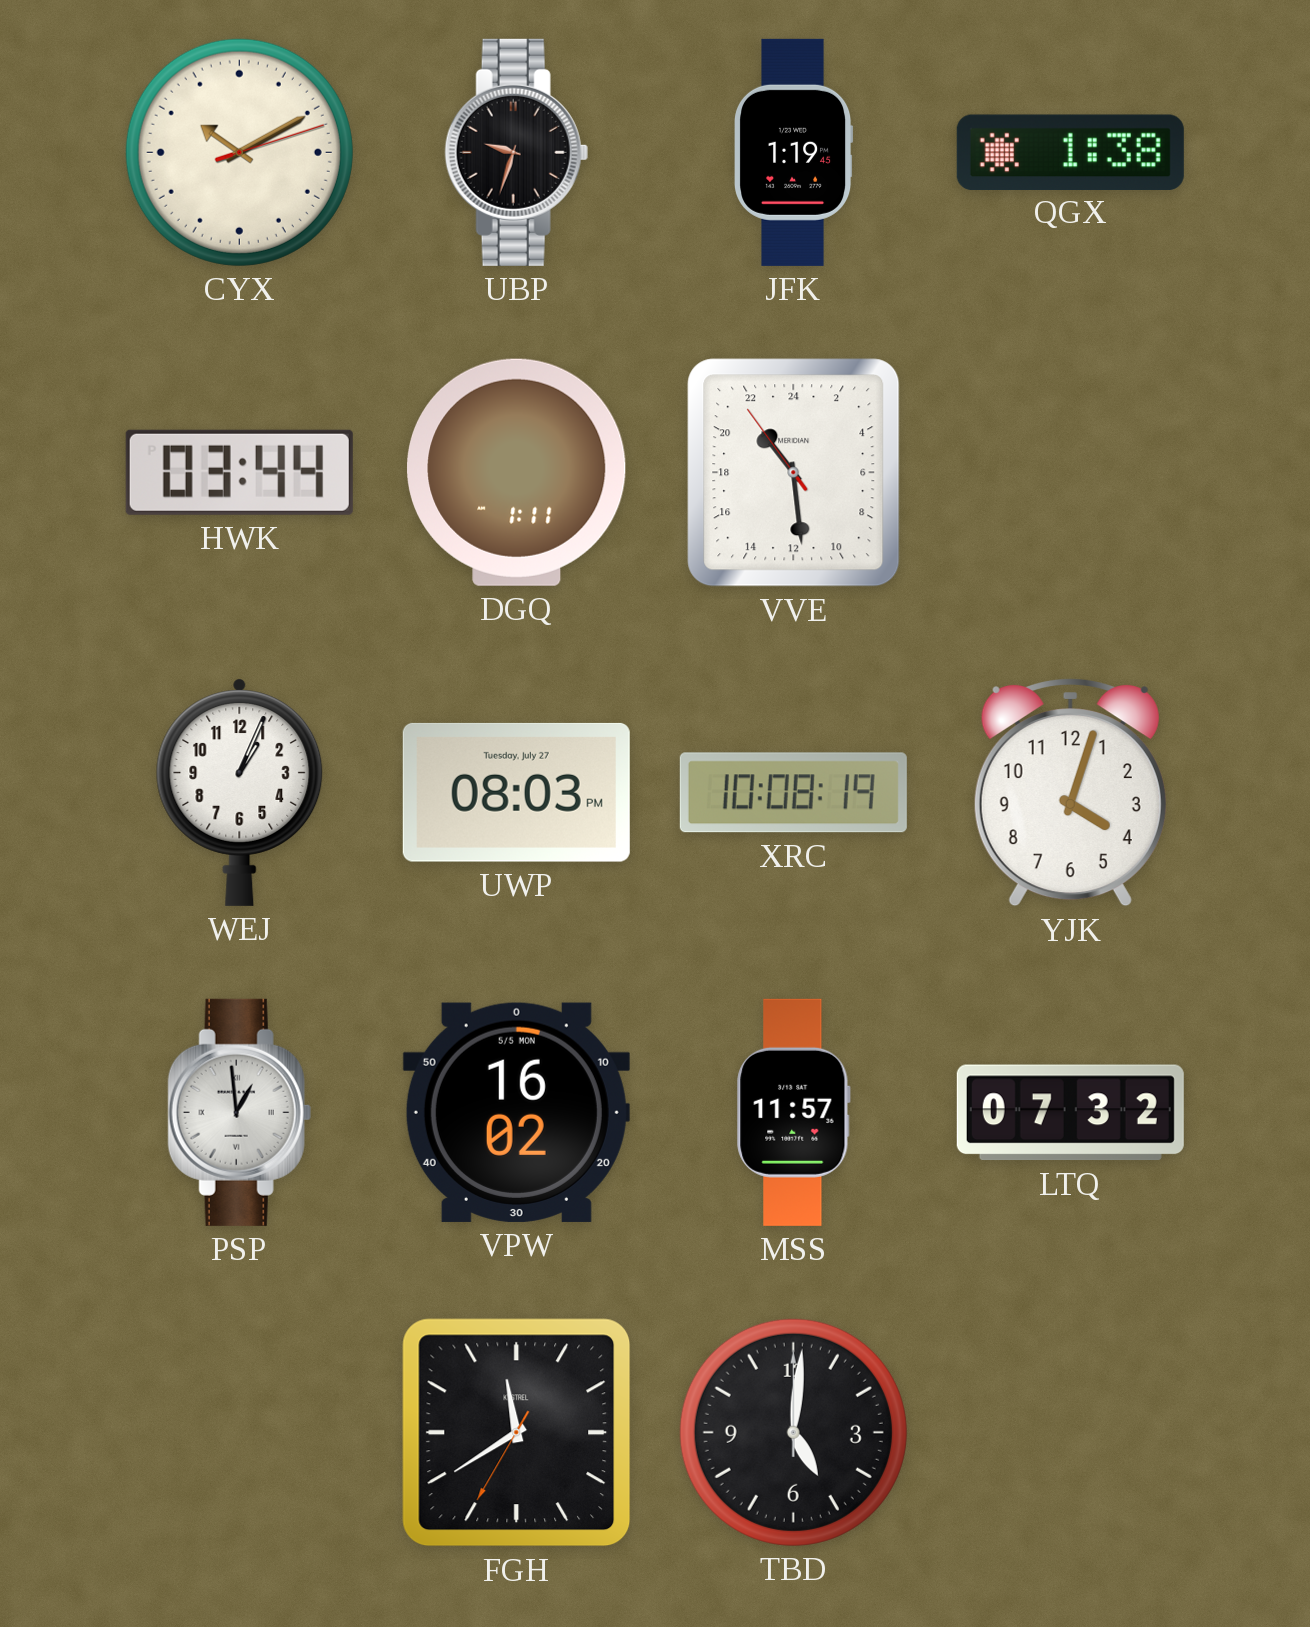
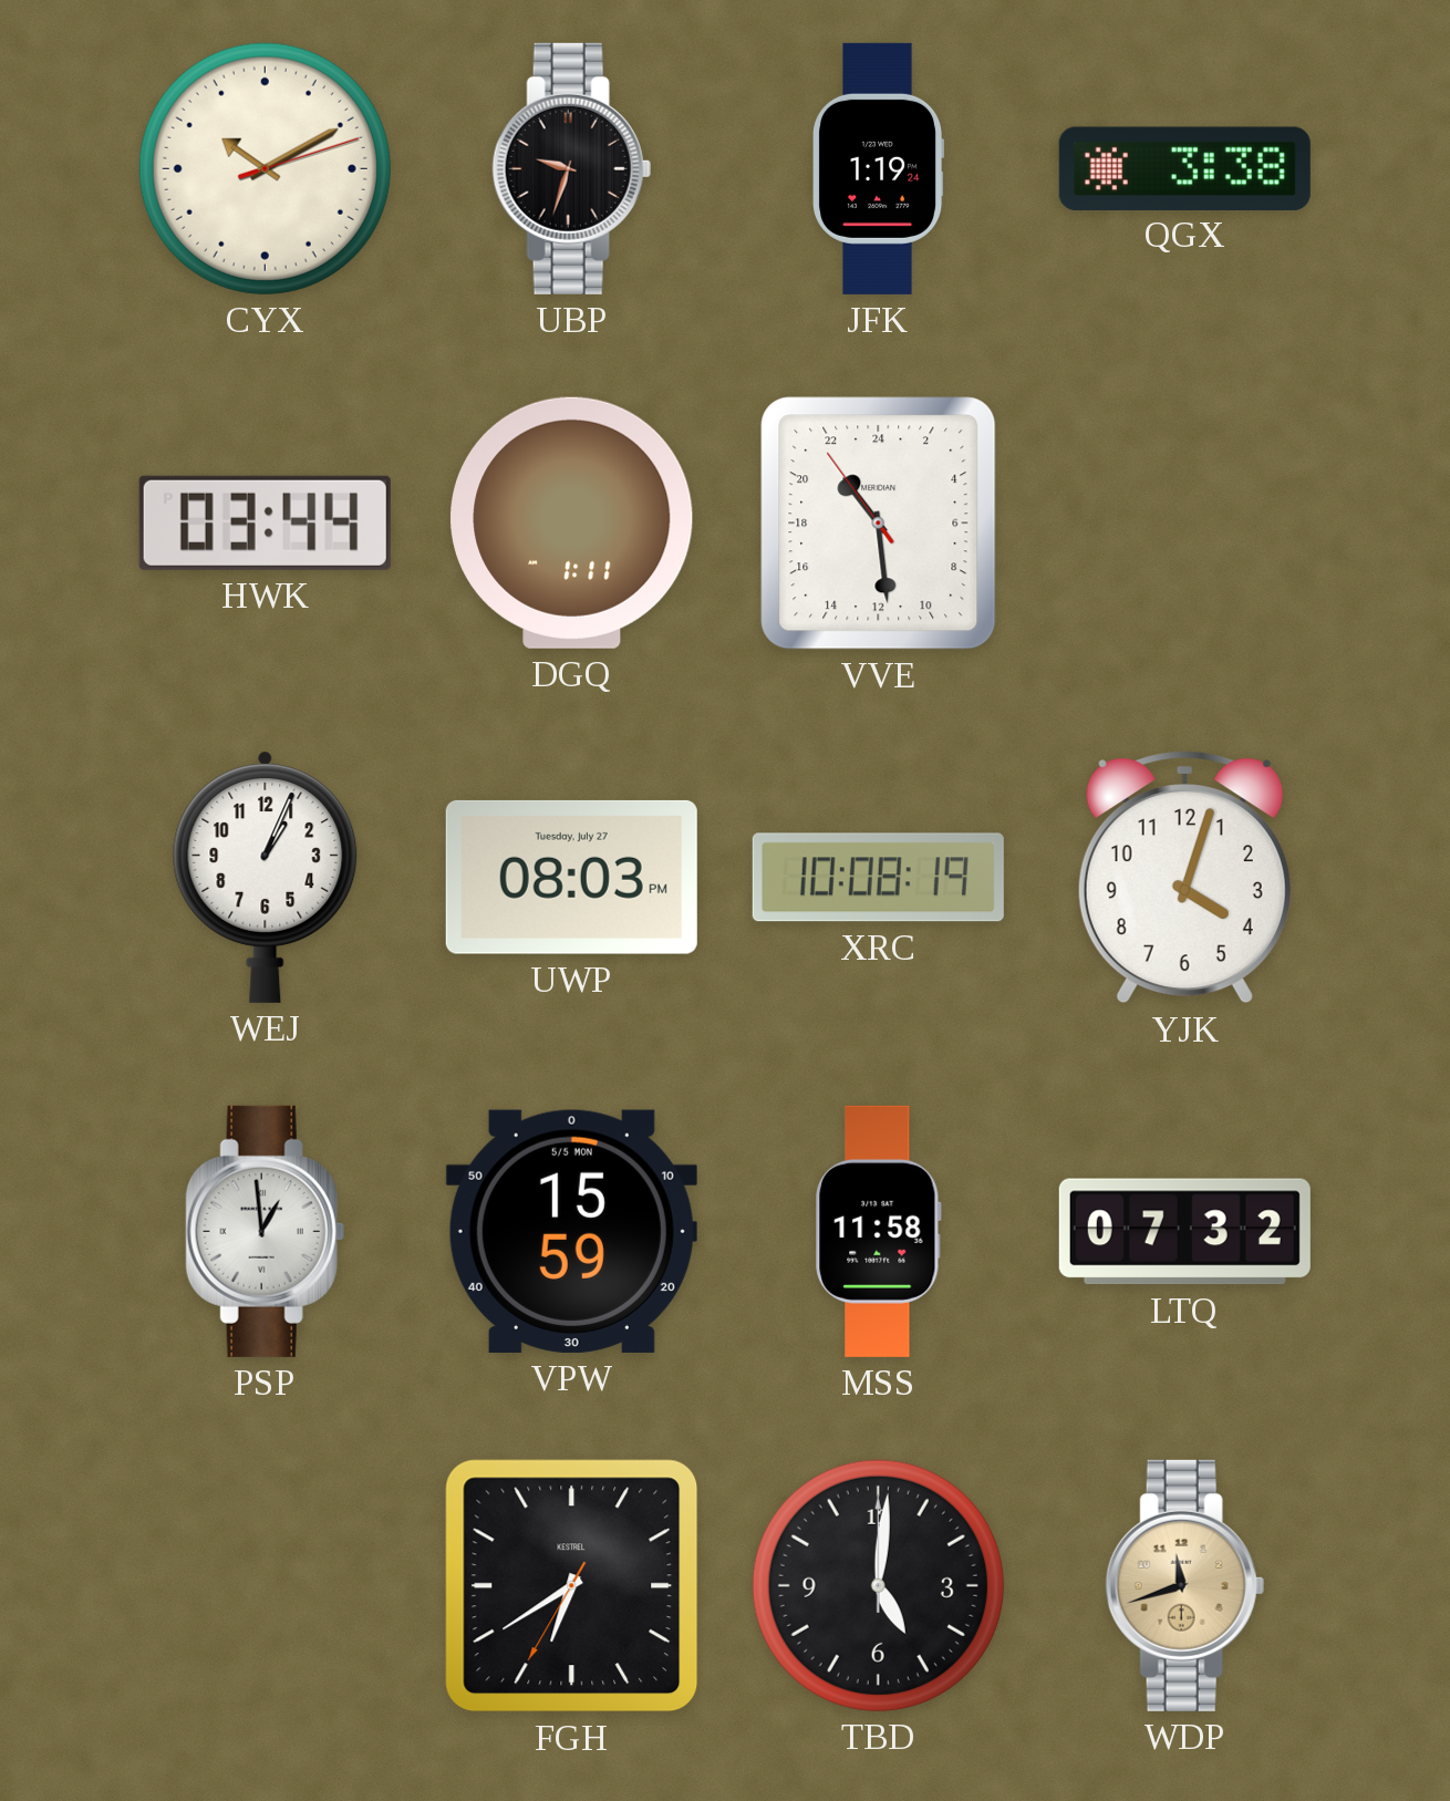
JFK: 1:19:45 -> 1:19:24
QGX: 1:38 -> 3:38
VPW: 16:02 -> 15:59
MSS: 11:57 -> 11:58
FGH: 11:39 -> 6:39
WDP: none -> 11:42
